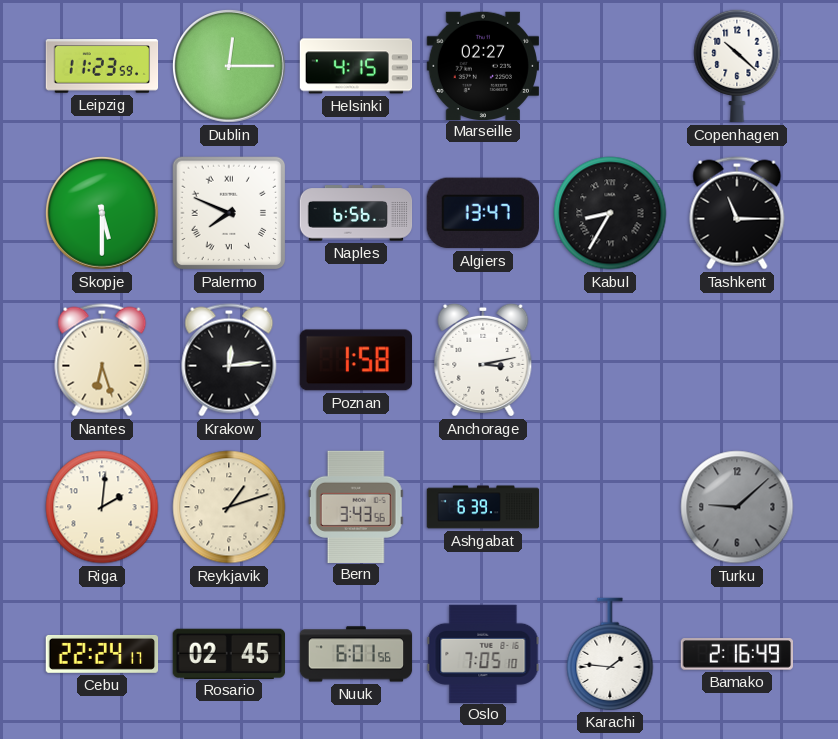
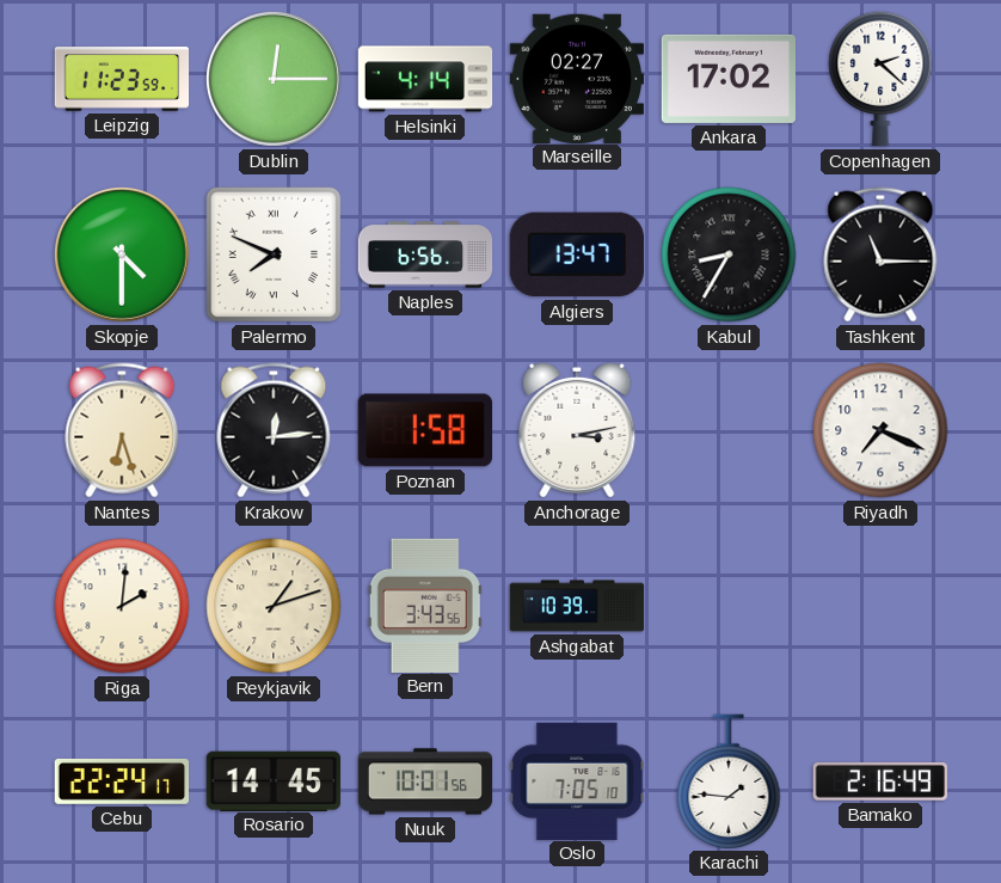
Helsinki: 4:15 -> 4:14
Ankara: none -> 17:02
Copenhagen: 10:22 -> 2:22
Skopje: 5:30 -> 4:30
Riyadh: none -> 7:19
Ashgabat: 6:39 -> 10:39
Turku: 9:08 -> none
Rosario: 02:45 -> 14:45
Nuuk: 6:01 -> 10:01
